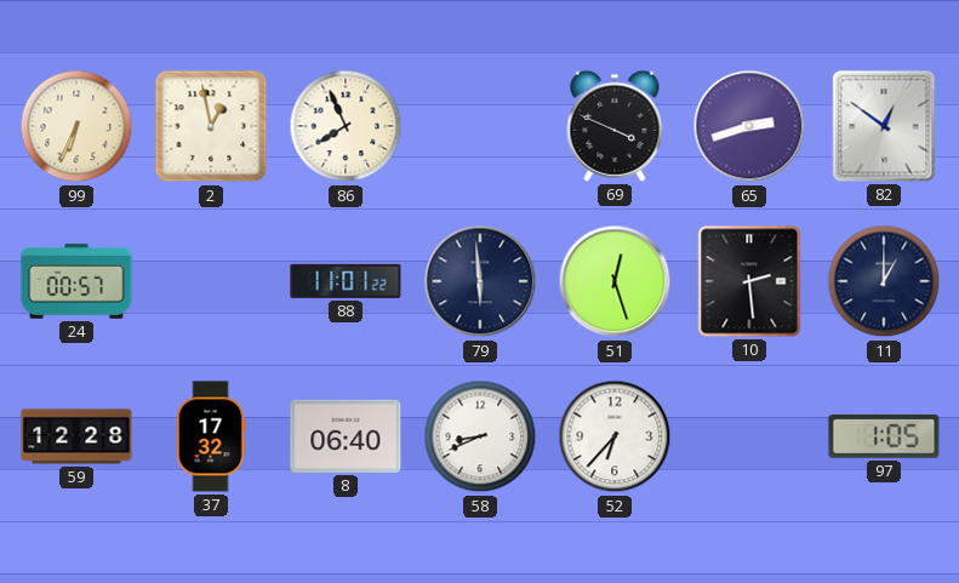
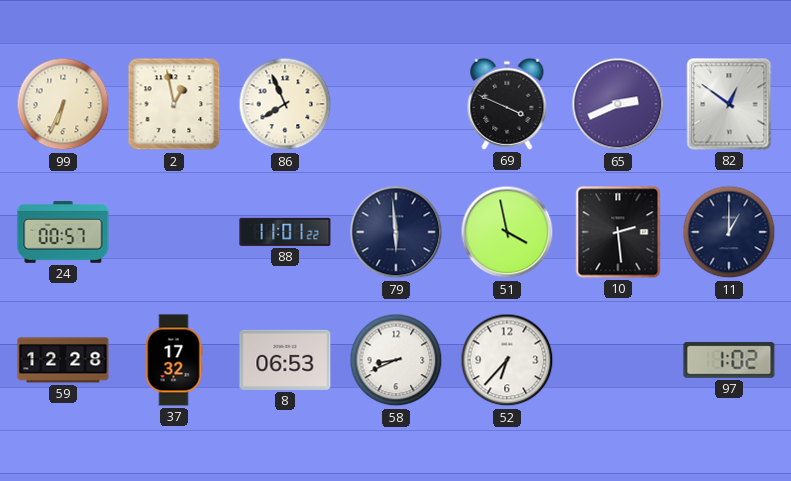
65: 2:42 -> 2:41
51: 12:27 -> 3:58
8: 06:40 -> 06:53
97: 1:05 -> 1:02
